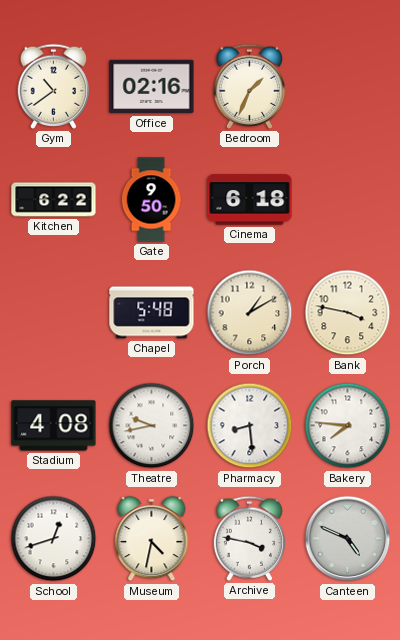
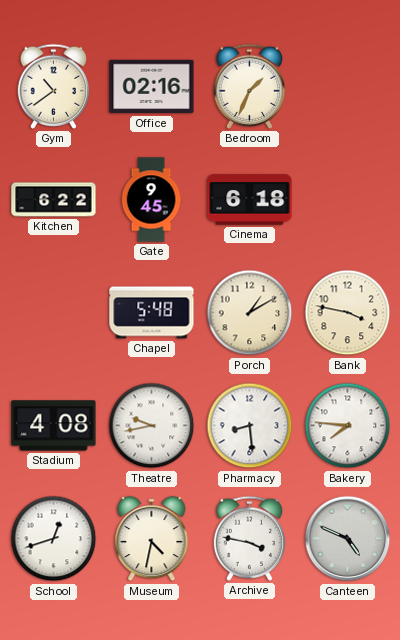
Gate: 9:50 -> 9:45
